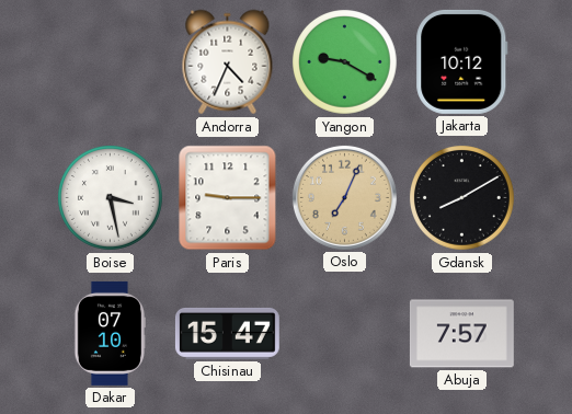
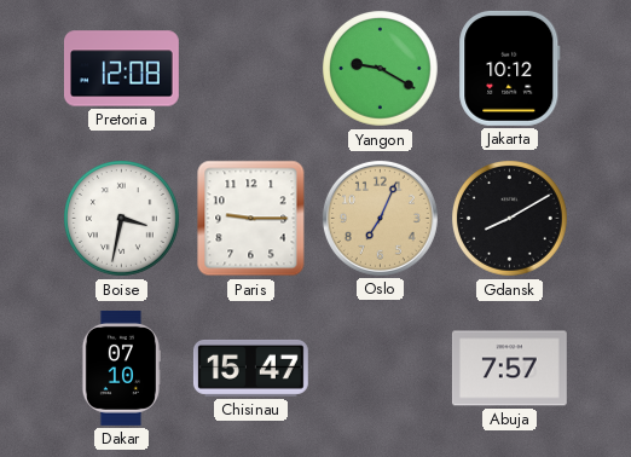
Pretoria: none -> 12:08
Andorra: 4:34 -> none
Boise: 3:28 -> 3:32
